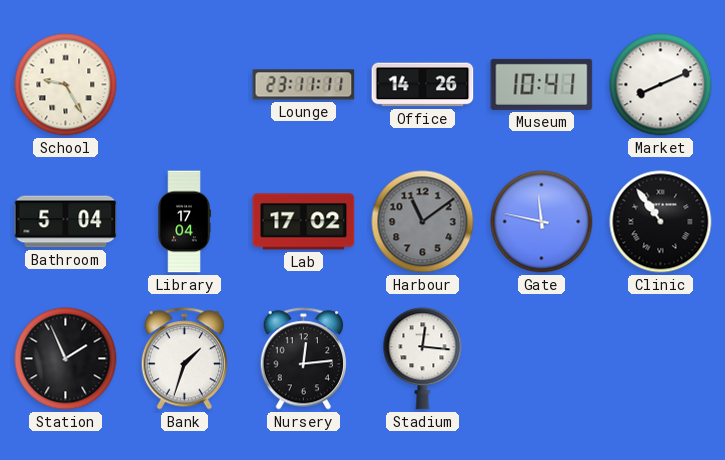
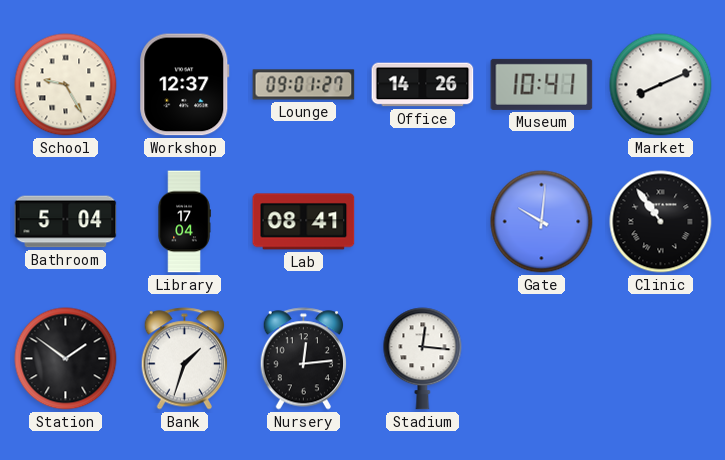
Workshop: none -> 12:37
Lounge: 23:11 -> 09:01
Lab: 17:02 -> 08:41
Harbour: 11:09 -> none
Gate: 11:47 -> 10:01
Station: 1:56 -> 1:51
